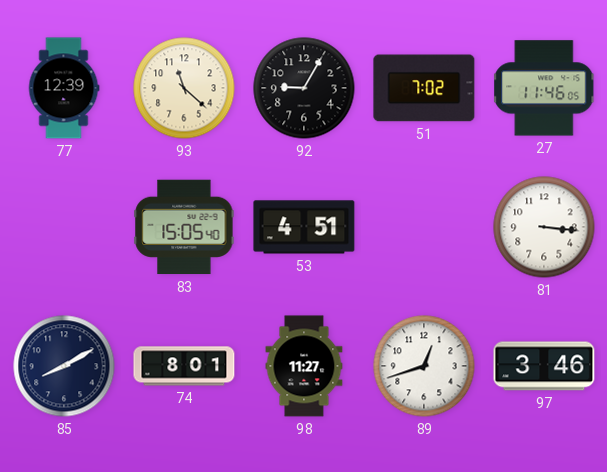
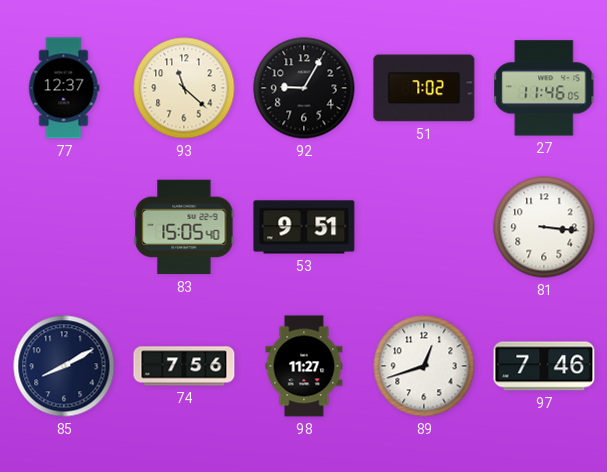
77: 12:39 -> 12:37
53: 4:51 -> 9:51
74: 8:01 -> 7:56
97: 3:46 -> 7:46
